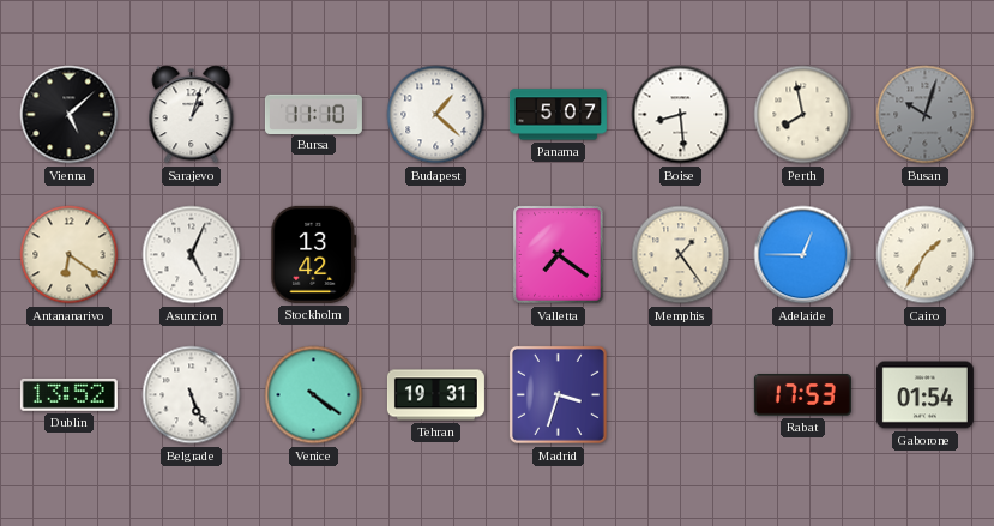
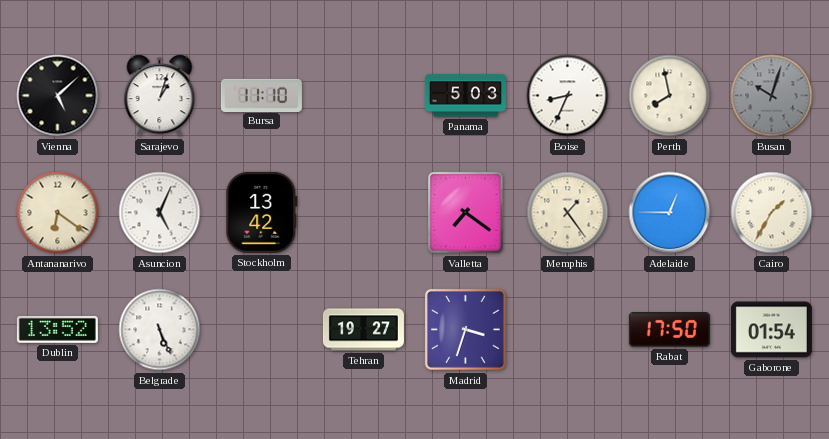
Budapest: 1:22 -> none
Panama: 5:07 -> 5:03
Boise: 8:29 -> 8:34
Venice: 4:21 -> none
Tehran: 19:31 -> 19:27
Rabat: 17:53 -> 17:50
